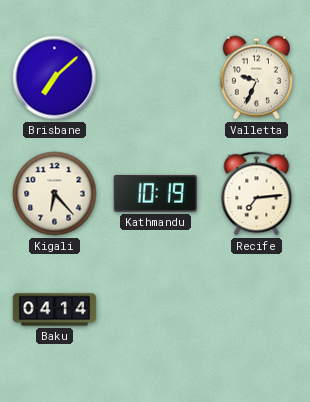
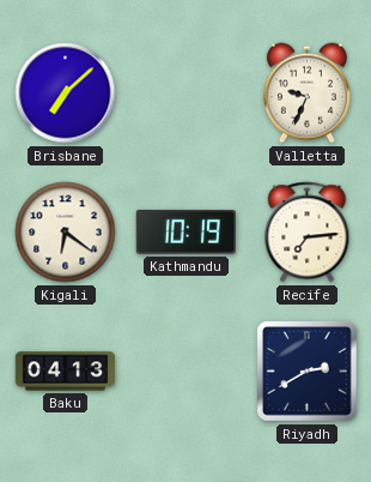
Kigali: 6:23 -> 6:21
Baku: 04:14 -> 04:13
Riyadh: none -> 2:40
